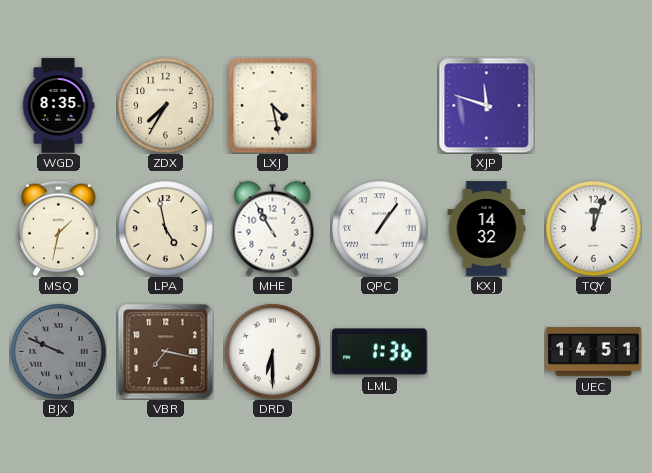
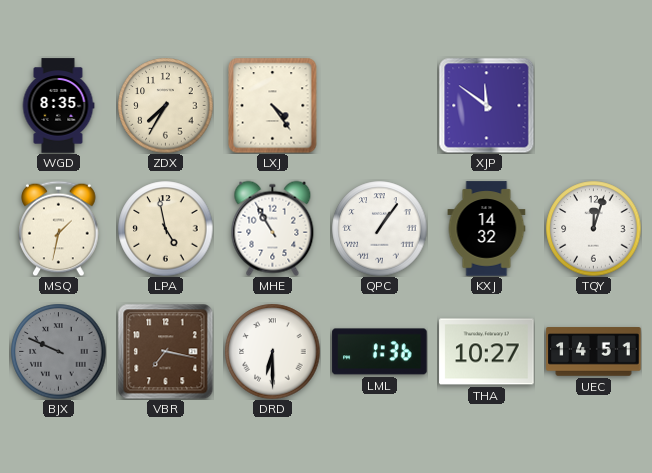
LXJ: 4:28 -> 4:24
XJP: 11:48 -> 11:51
THA: none -> 10:27
